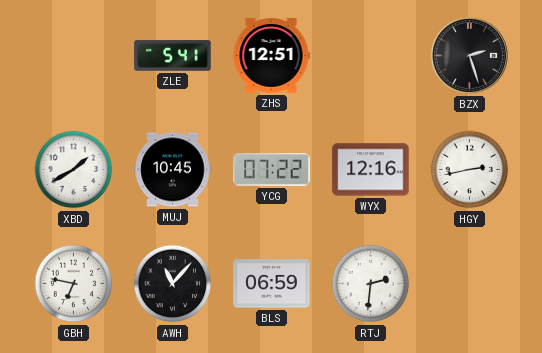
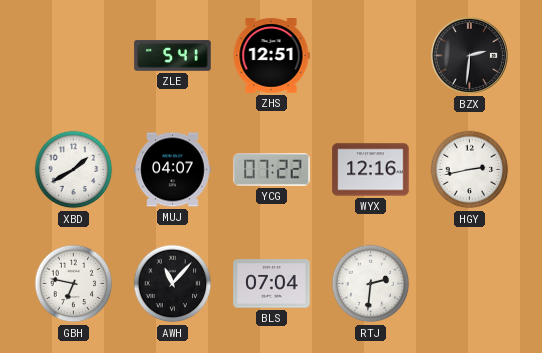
BZX: 2:27 -> 2:31
MUJ: 10:45 -> 04:07
BLS: 06:59 -> 07:04
